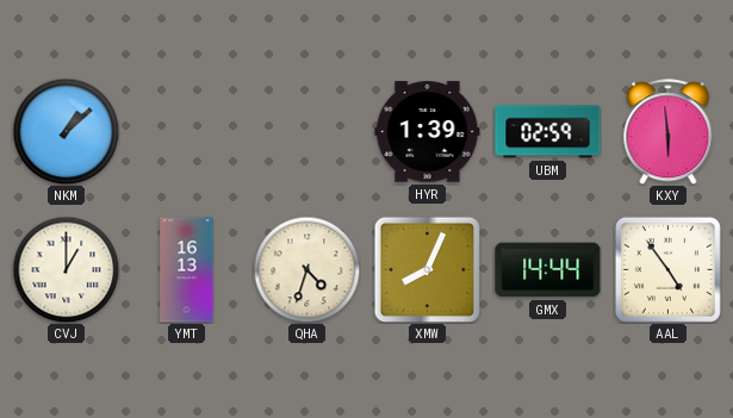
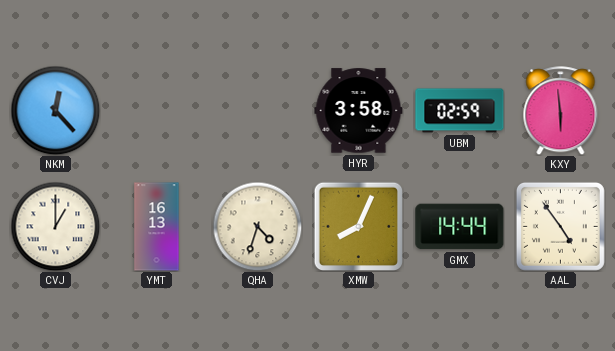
NKM: 1:08 -> 12:23
HYR: 1:39 -> 3:58
